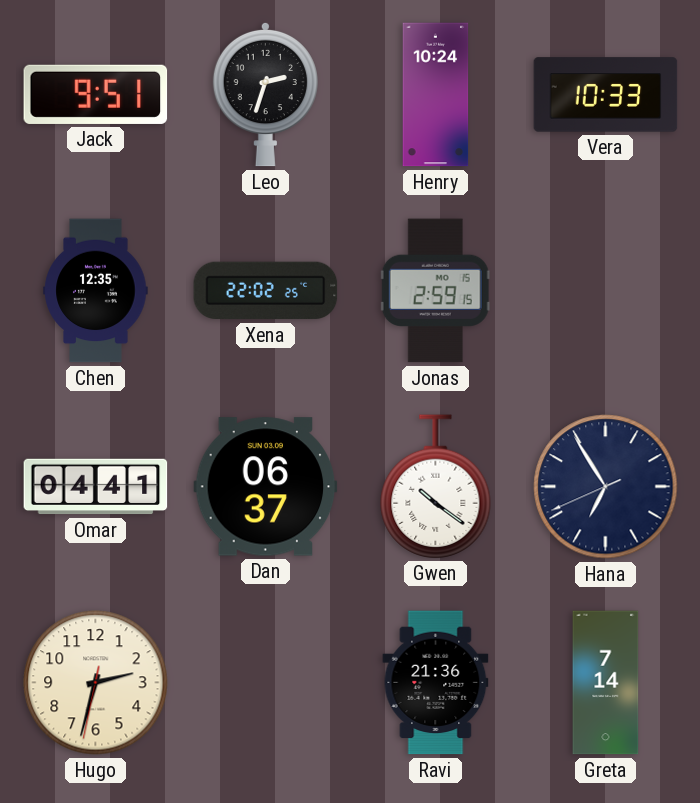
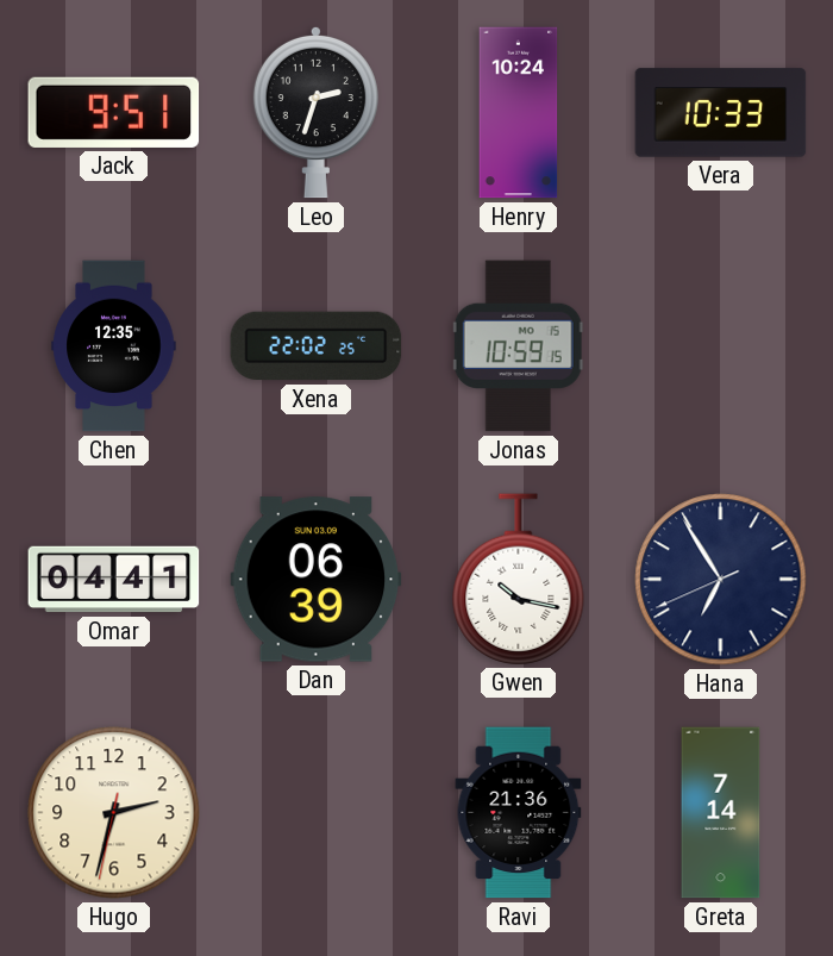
Jonas: 2:59 -> 10:59
Dan: 06:37 -> 06:39
Gwen: 10:21 -> 10:17
